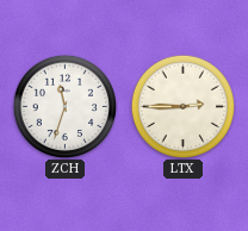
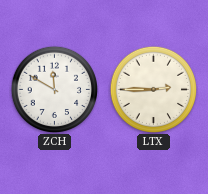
ZCH: 11:33 -> 11:50
